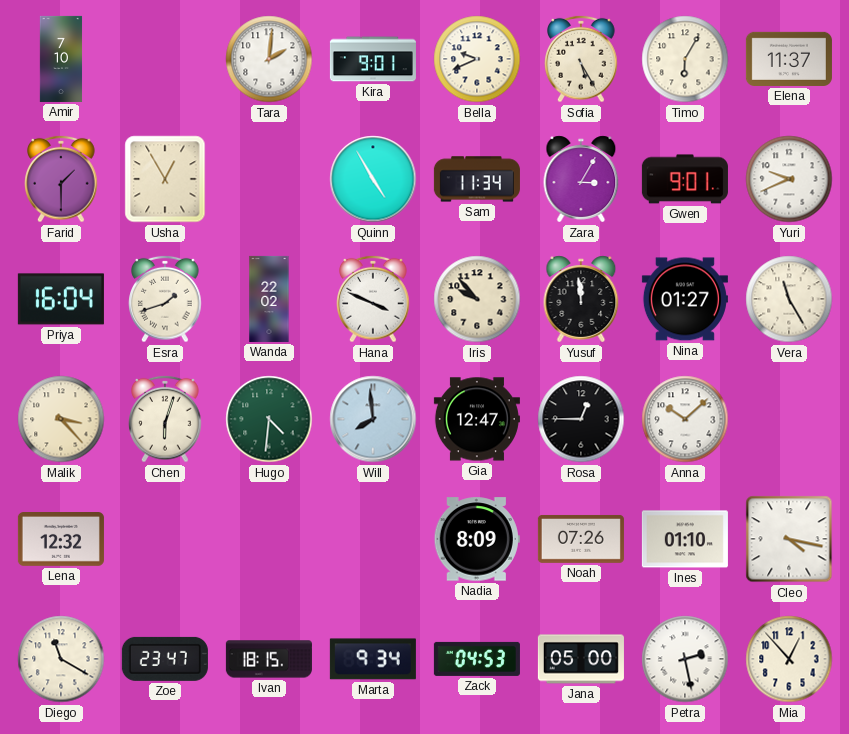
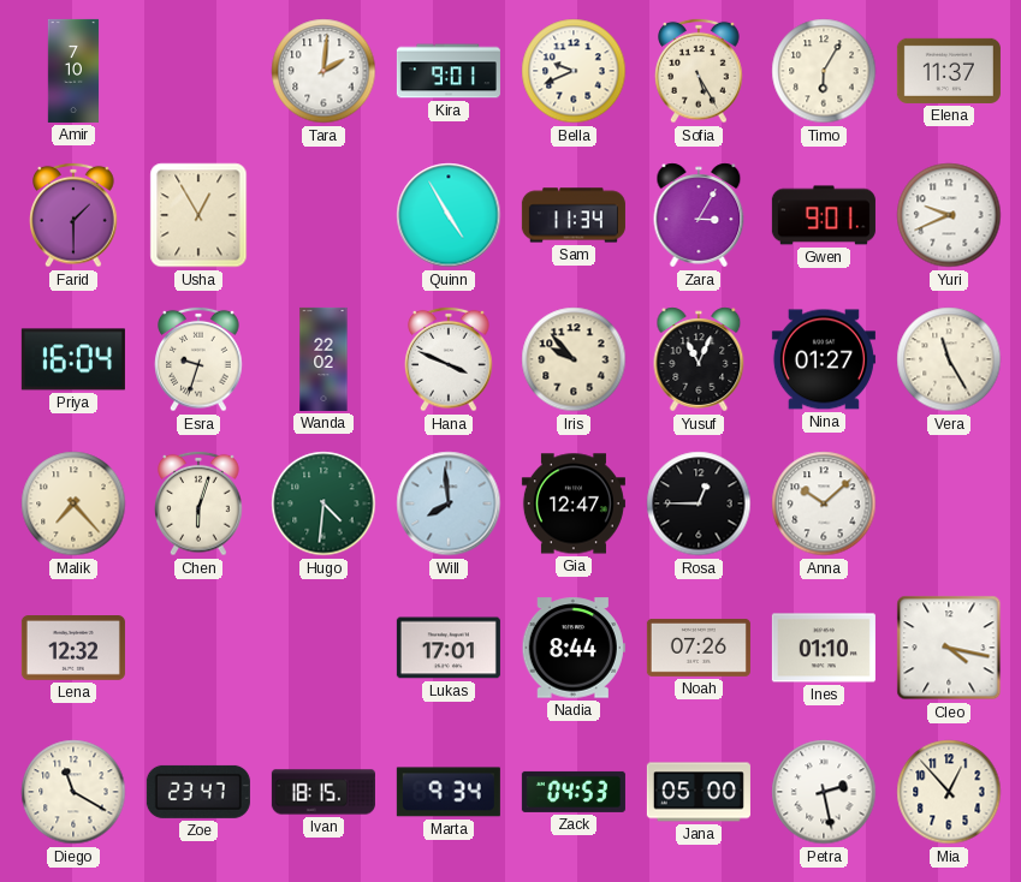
Esra: 1:42 -> 9:33
Yusuf: 11:59 -> 11:04
Malik: 3:23 -> 7:23
Lukas: none -> 17:01
Nadia: 8:09 -> 8:44
